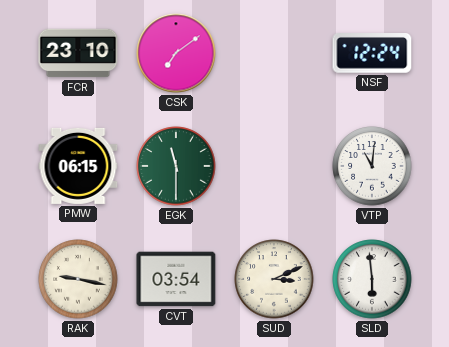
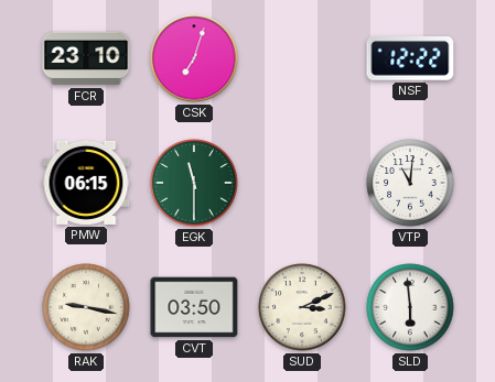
CSK: 7:09 -> 7:03
NSF: 12:24 -> 12:22
CVT: 03:54 -> 03:50
